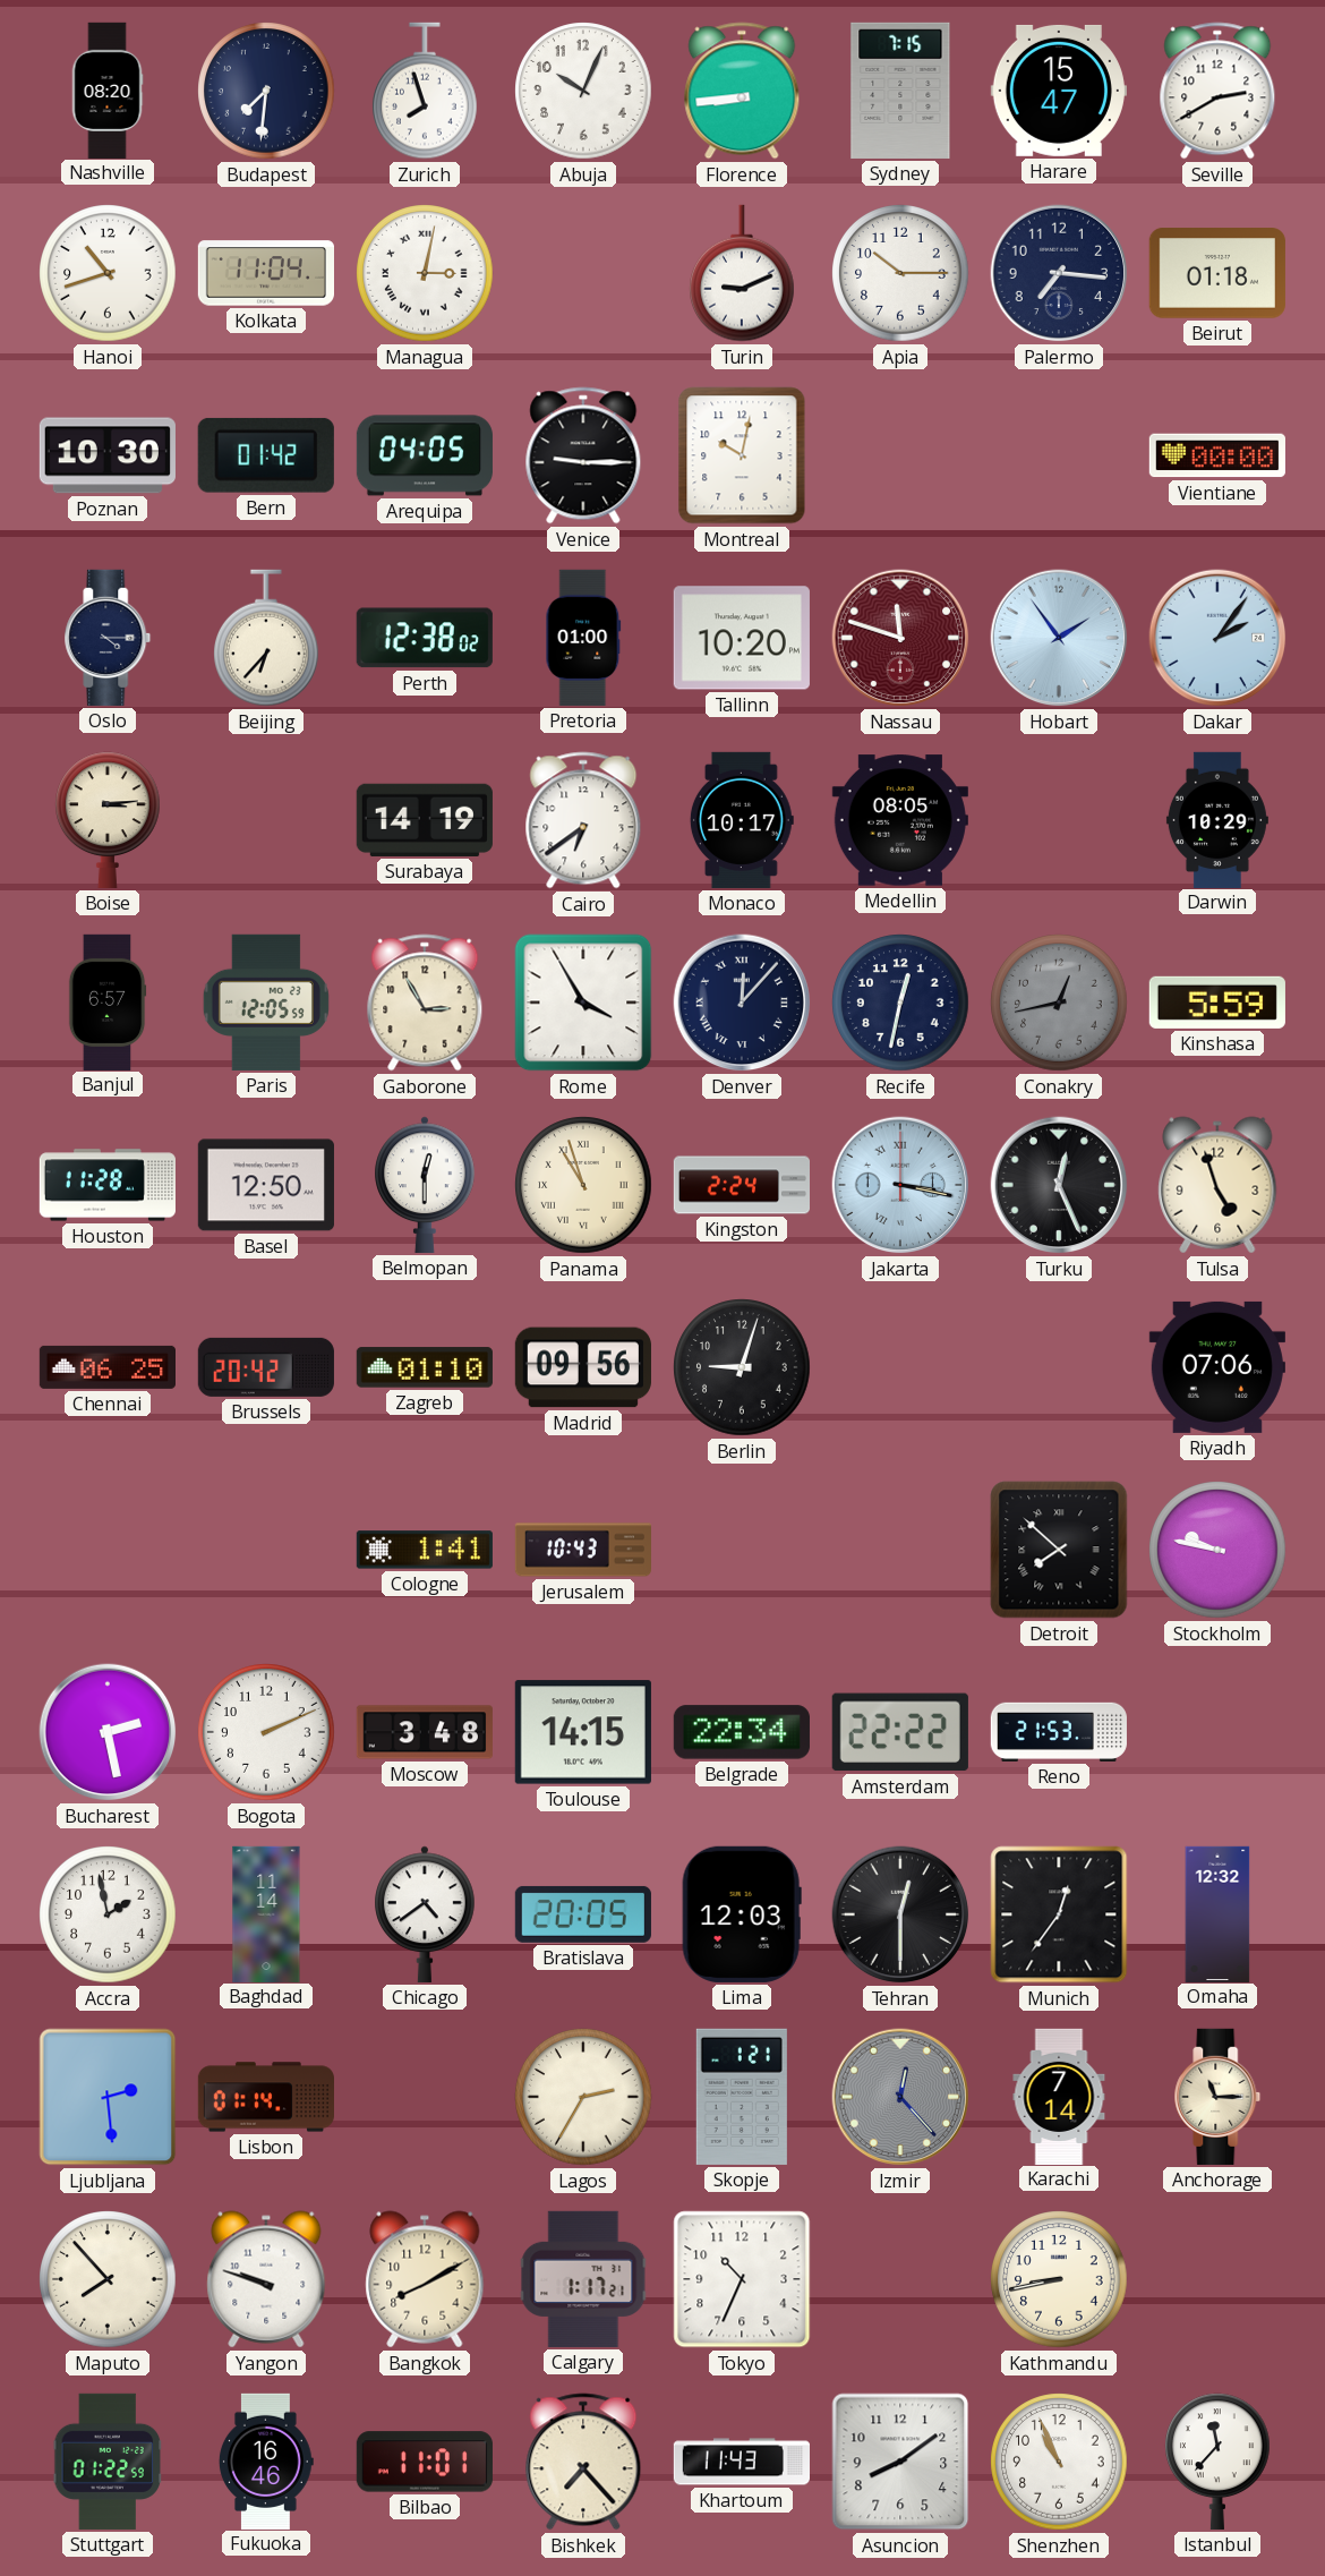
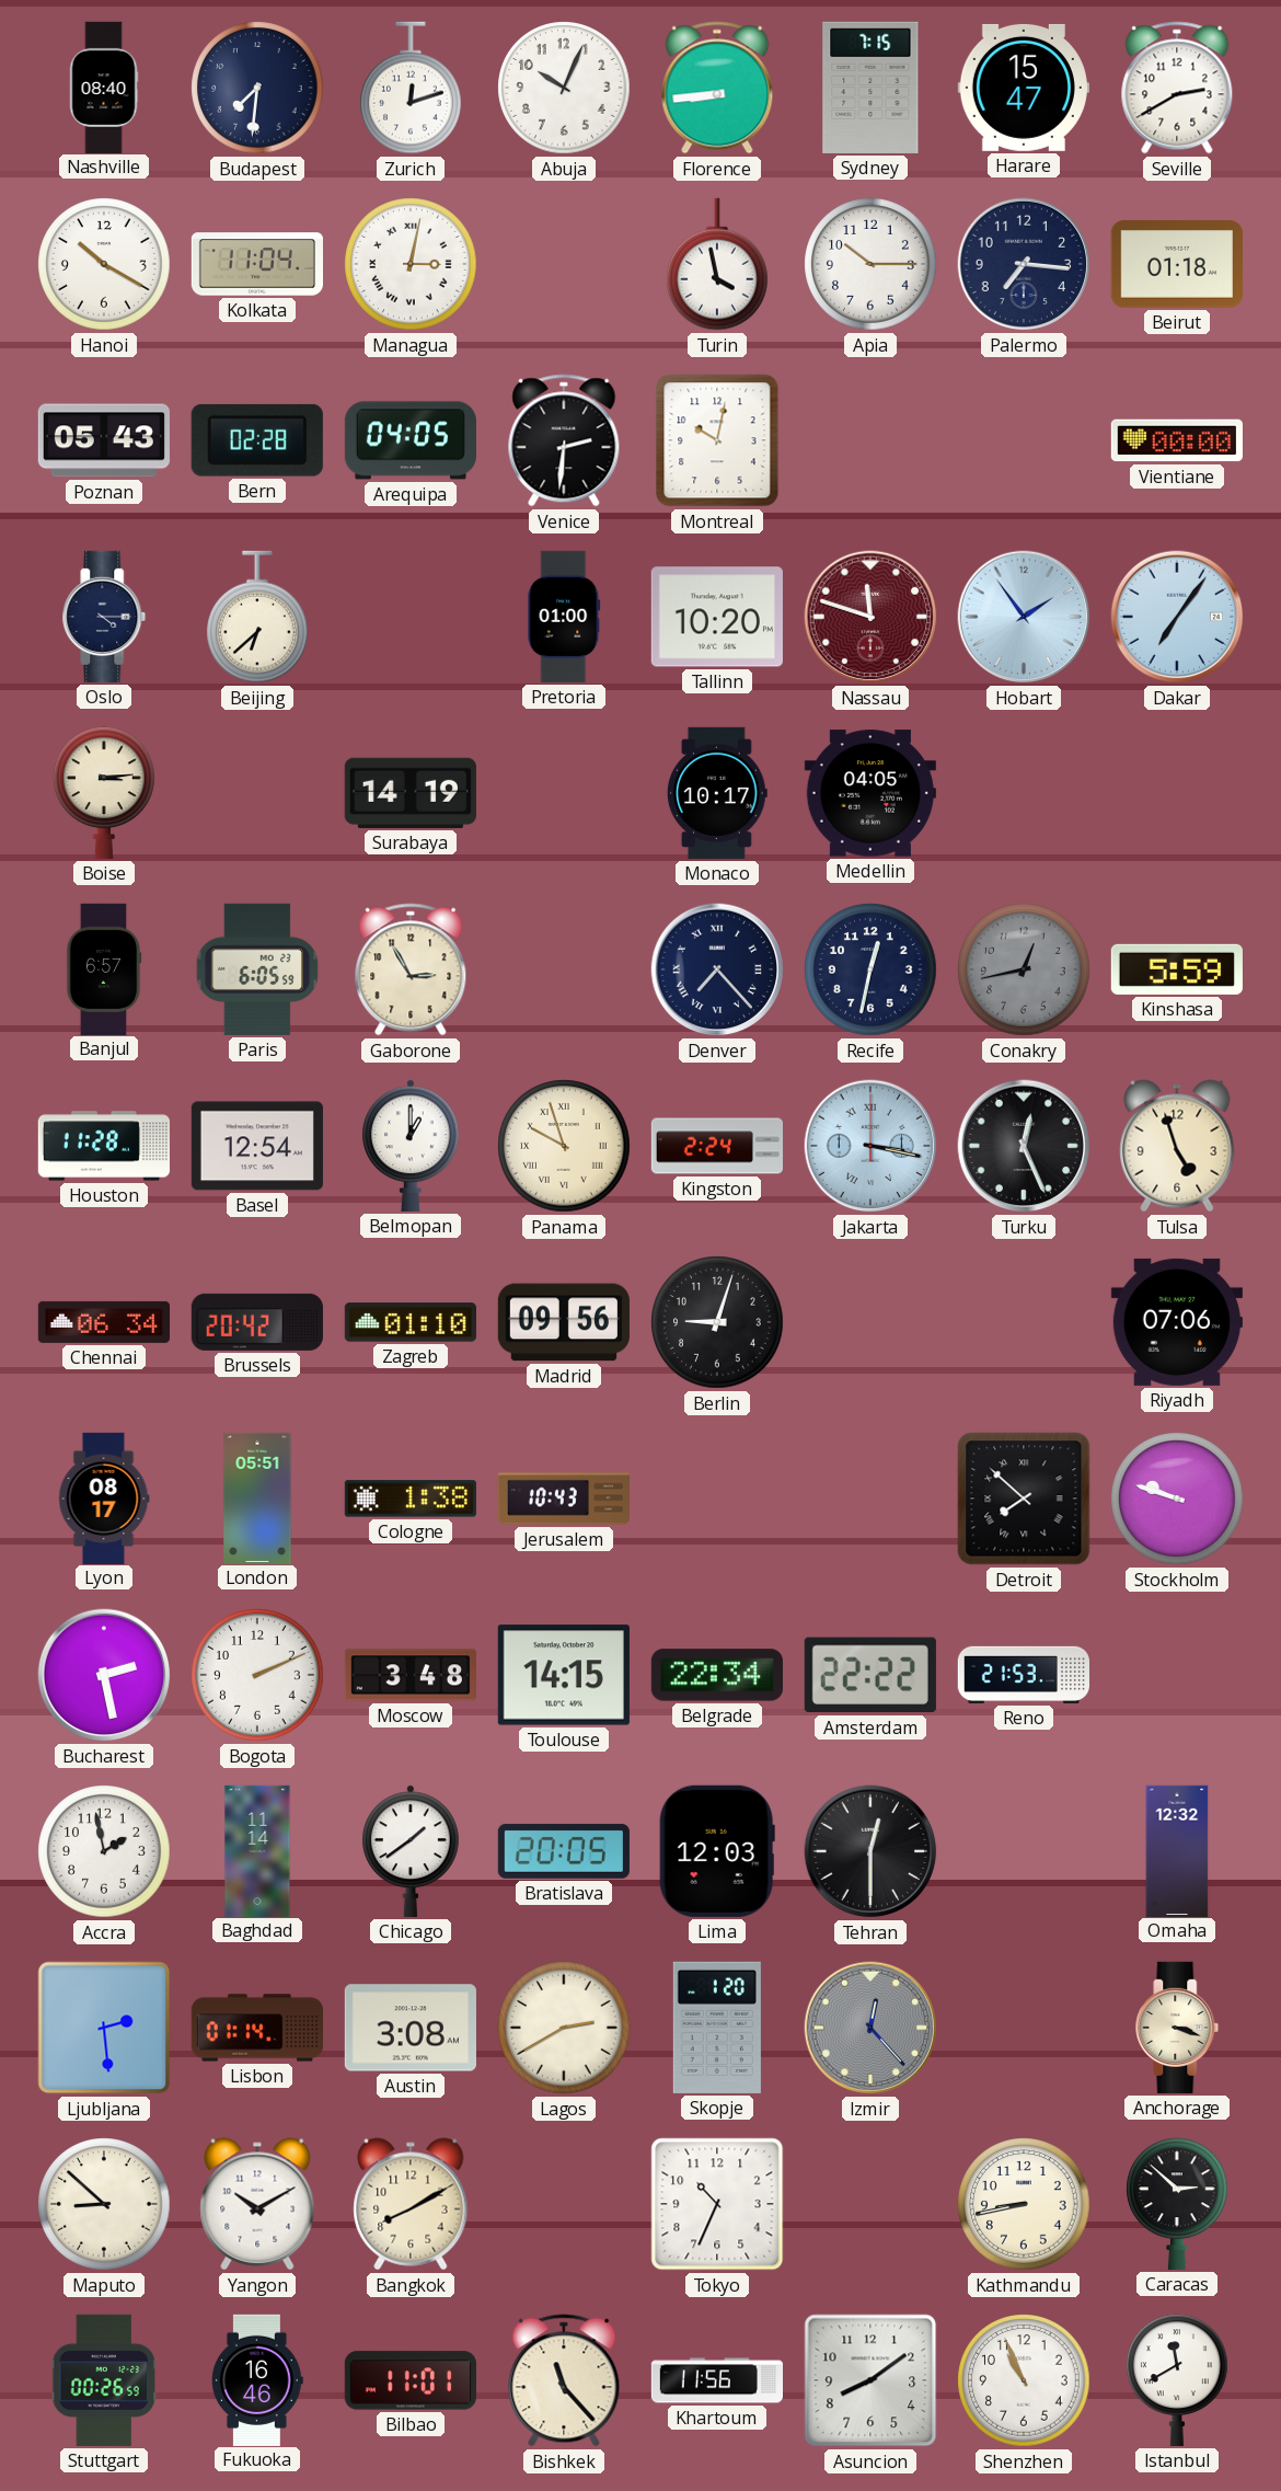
Nashville: 08:20 -> 08:40
Zurich: 7:57 -> 12:12
Hanoi: 10:42 -> 10:20
Turin: 9:11 -> 3:58
Poznan: 10:30 -> 05:43
Bern: 01:42 -> 02:28
Venice: 9:15 -> 2:31
Beijing: 6:37 -> 6:38
Perth: 12:38 -> none
Dakar: 2:06 -> 7:06
Cairo: 6:39 -> none
Medellin: 08:05 -> 04:05
Darwin: 10:29 -> none
Paris: 12:05 -> 6:05
Rome: 3:55 -> none
Denver: 12:07 -> 7:23
Basel: 12:50 -> 12:54
Belmopan: 12:30 -> 1:00
Panama: 10:57 -> 9:57
Chennai: 06:25 -> 06:34
Lyon: none -> 08:17
London: none -> 05:51
Cologne: 1:41 -> 1:38
Stockholm: 9:47 -> 9:48
Chicago: 4:39 -> 1:39
Munich: 12:36 -> none
Austin: none -> 3:08
Lagos: 2:35 -> 2:40
Skopje: 1:21 -> 1:20
Karachi: 7:14 -> none
Anchorage: 11:15 -> 3:18
Maputo: 7:53 -> 8:52
Yangon: 9:48 -> 10:10
Calgary: 1:17 -> none
Caracas: none -> 2:52
Stuttgart: 01:22 -> 00:26
Bishkek: 7:23 -> 11:23
Khartoum: 11:43 -> 11:56
Istanbul: 11:37 -> 11:40
